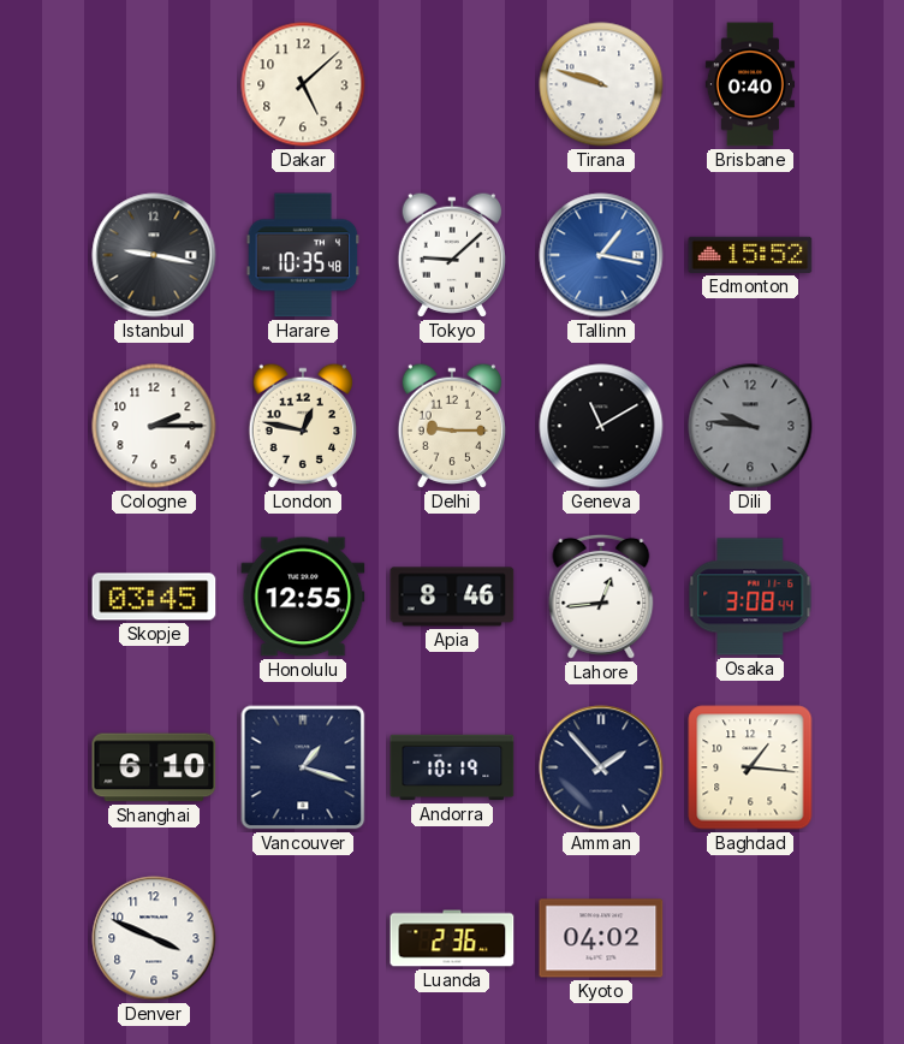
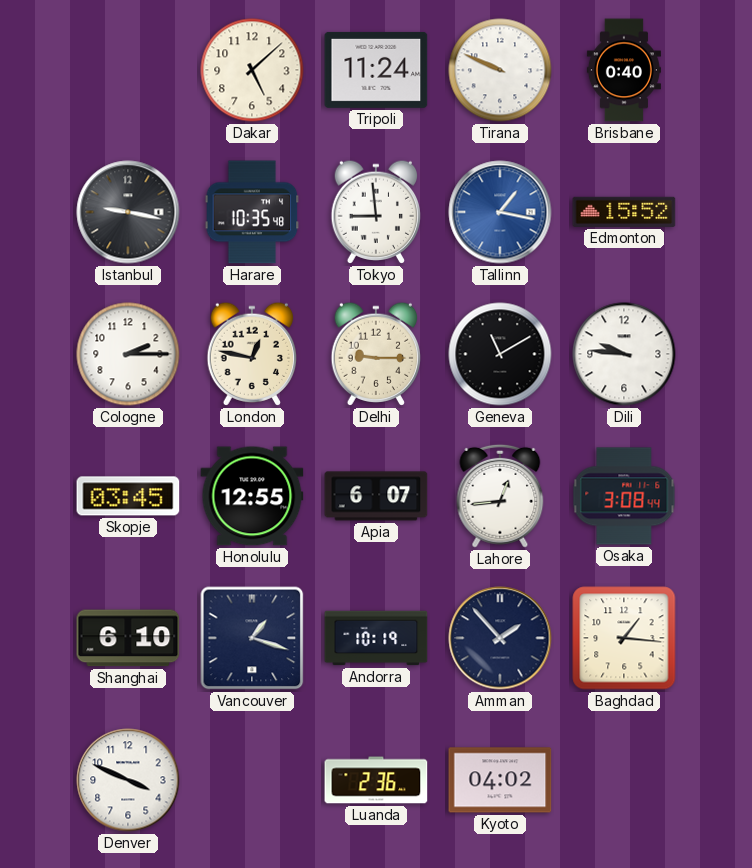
Tripoli: none -> 11:24
Tirana: 9:48 -> 9:49
Tokyo: 9:08 -> 8:59
Dili dial: grey -> white
Apia: 8:46 -> 6:07
